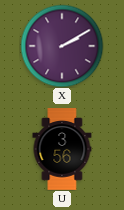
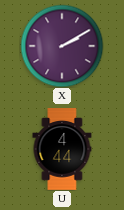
U: 3:56 -> 4:44
